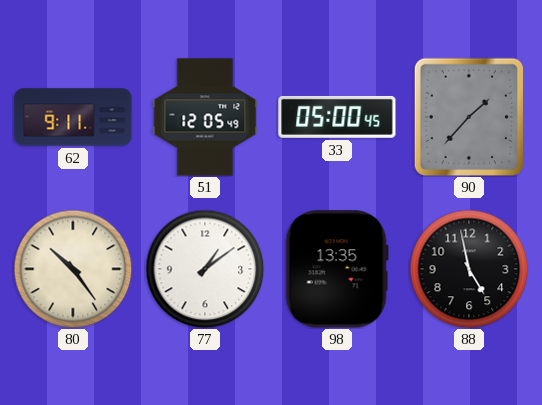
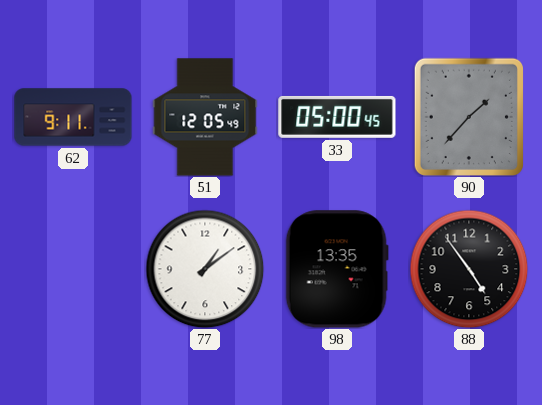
80: 10:24 -> none
88: 4:58 -> 4:54
